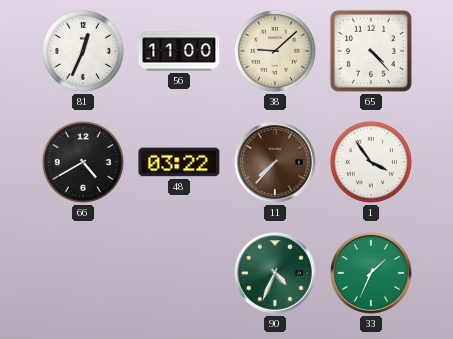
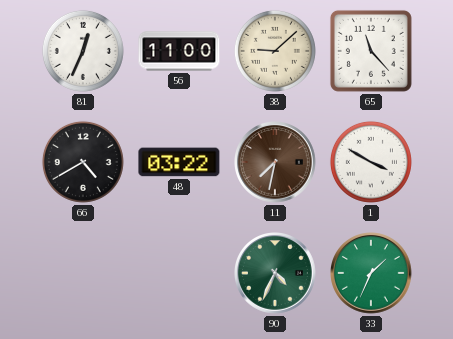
65: 4:23 -> 11:23
11: 7:37 -> 7:32
1: 3:54 -> 3:50
